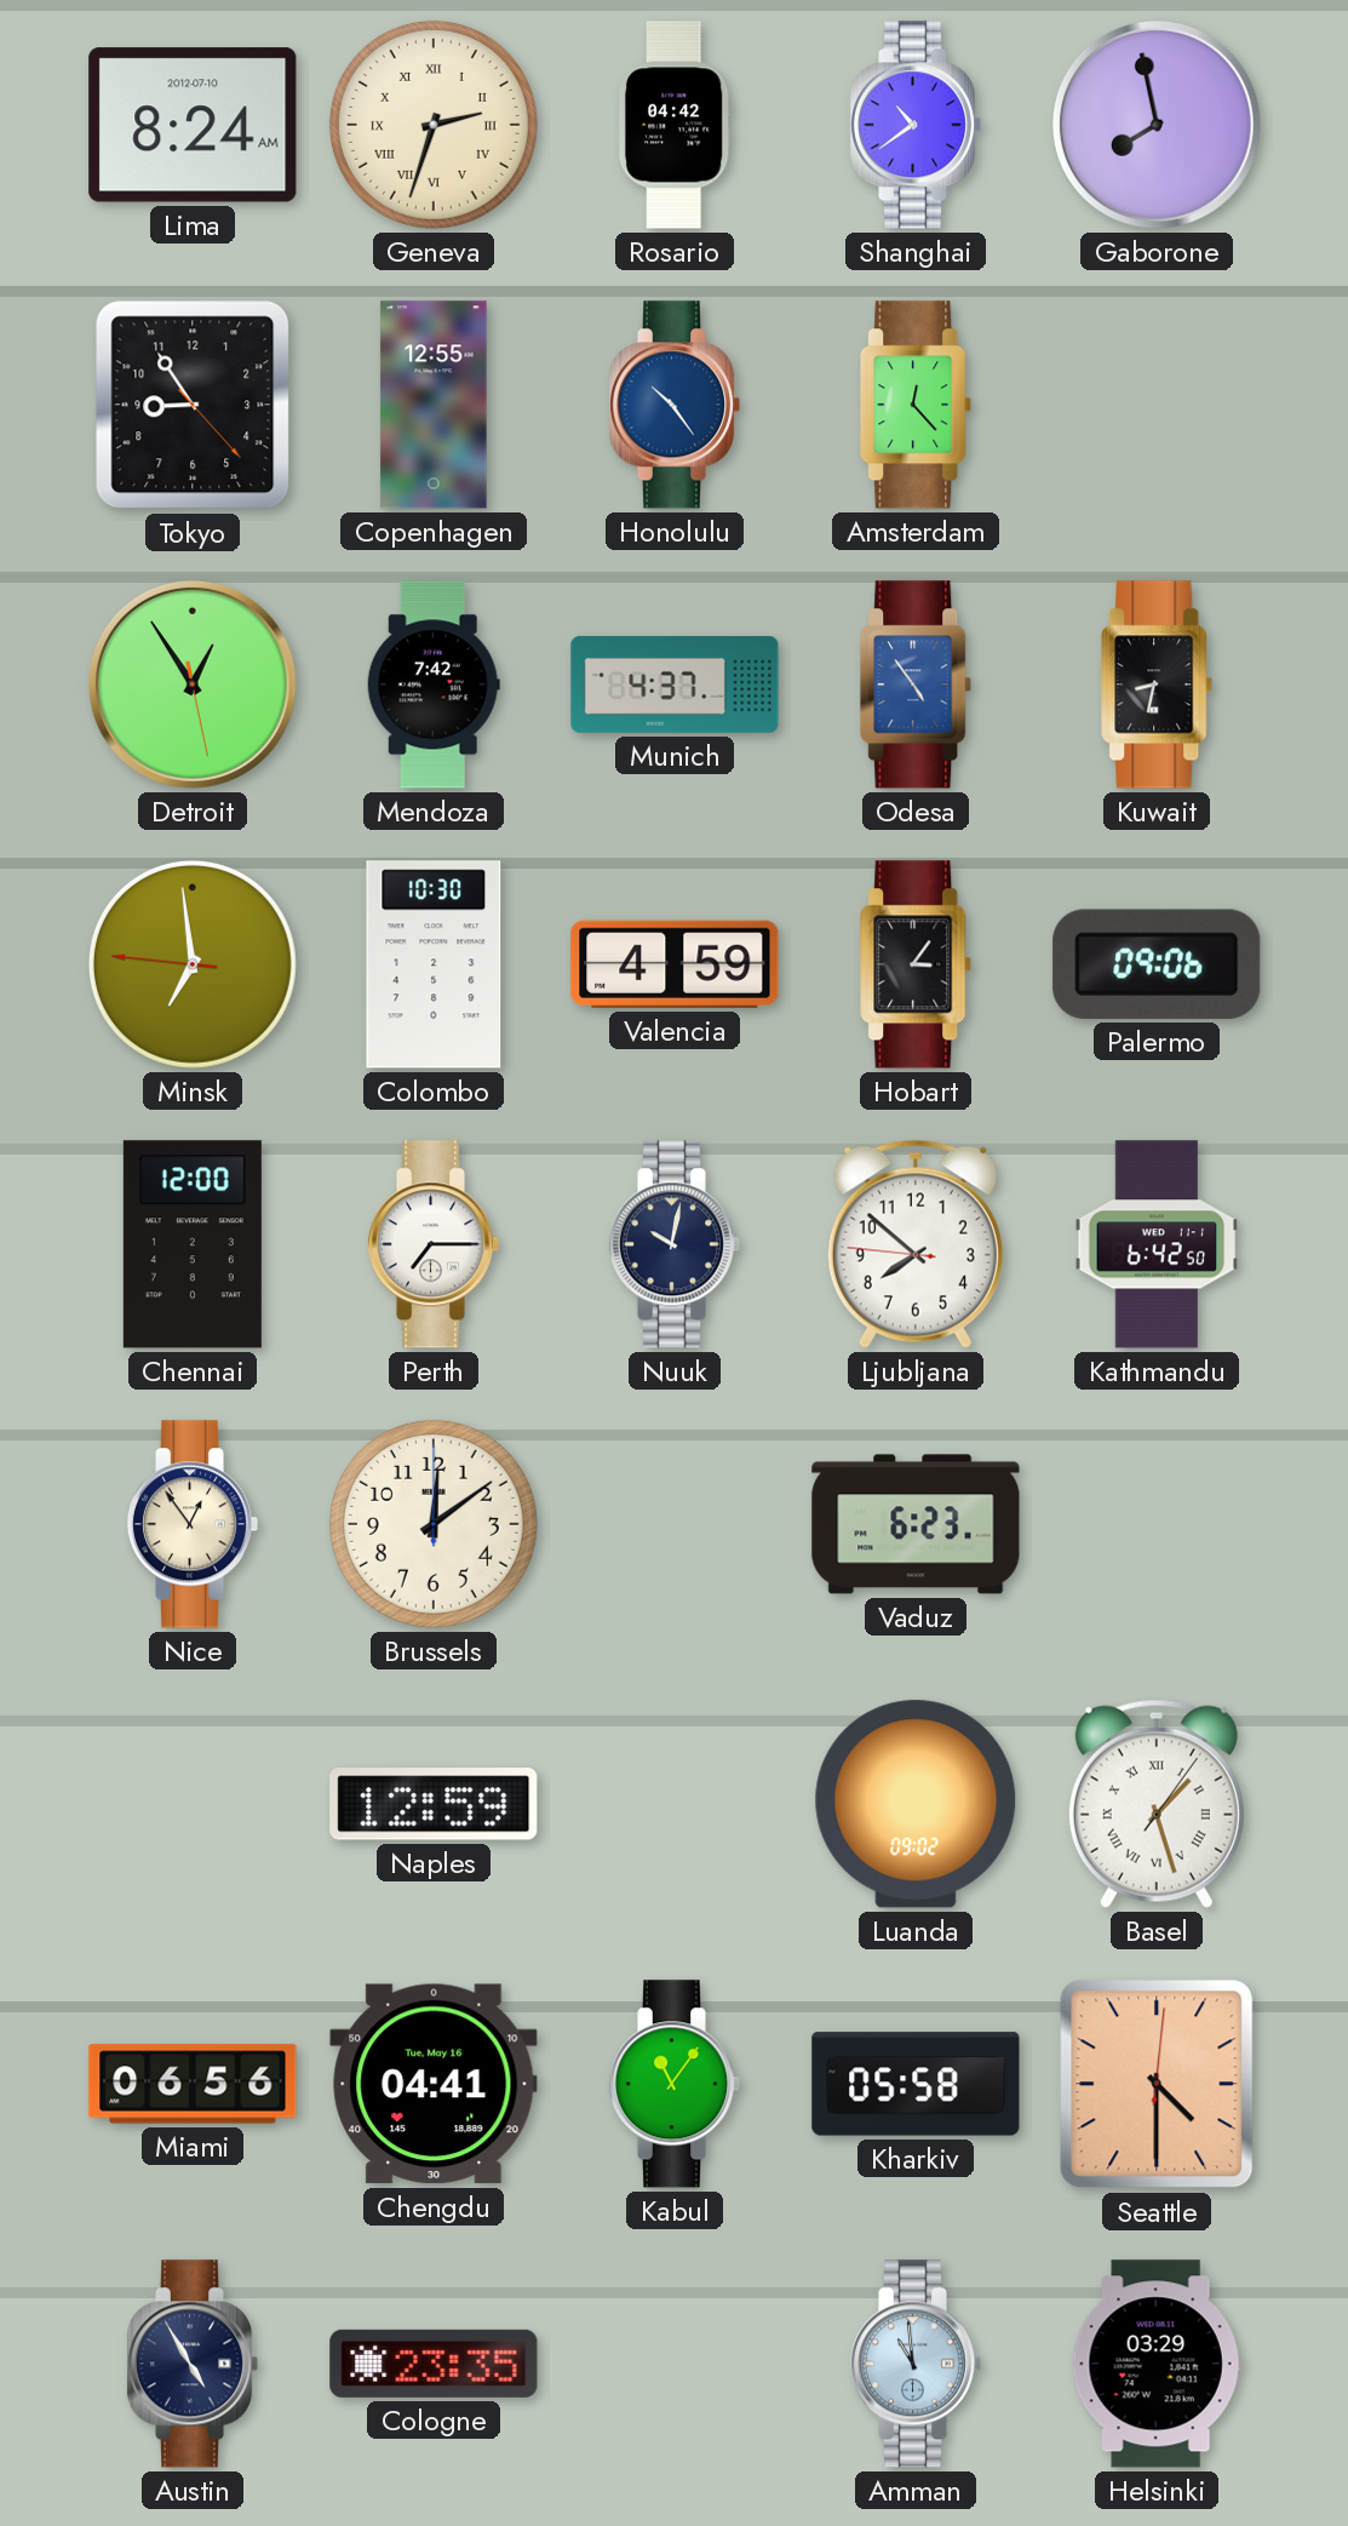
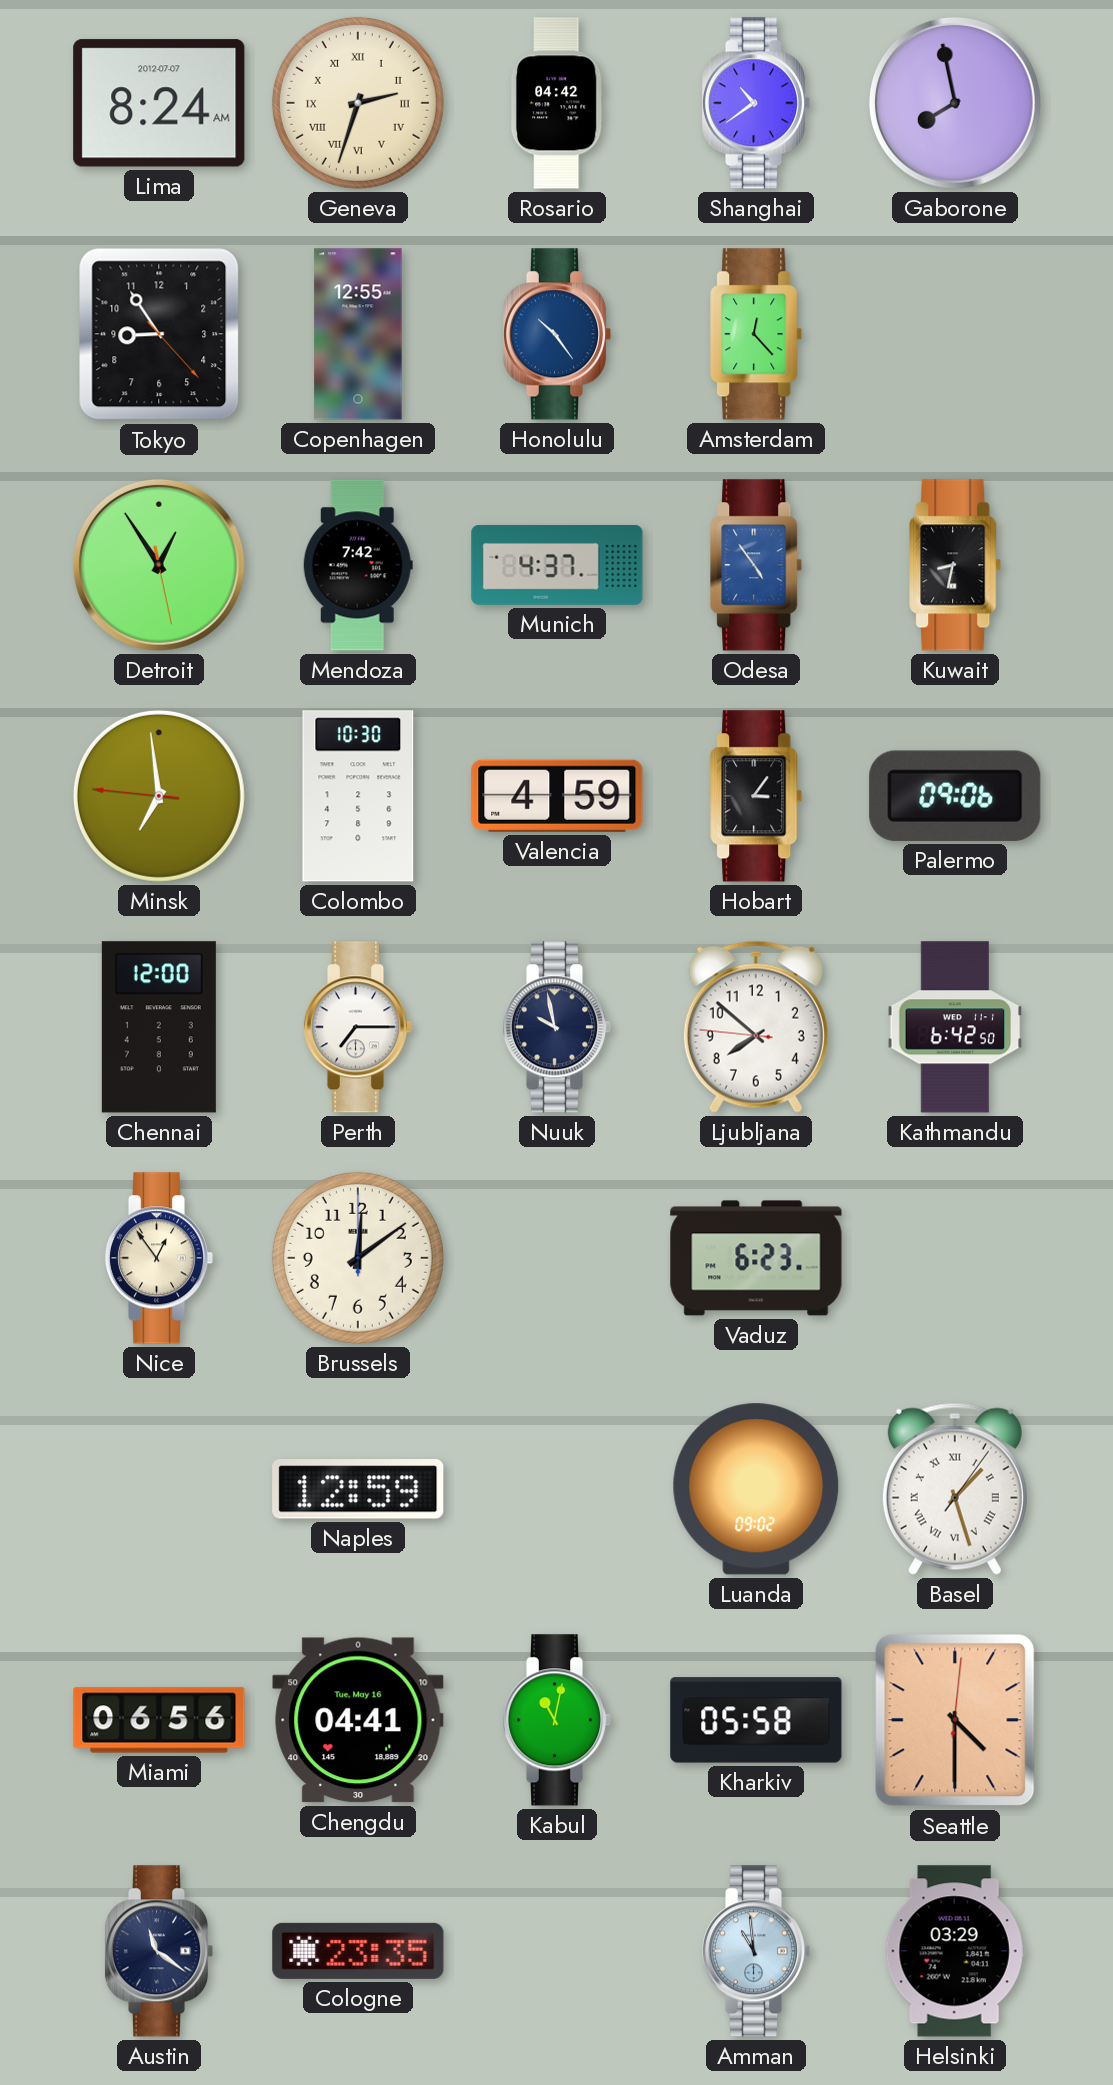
Lima date: 2012-07-10 -> 2012-07-07
Nuuk: 10:02 -> 9:58
Kabul: 11:06 -> 11:02
Austin: 4:55 -> 11:21
